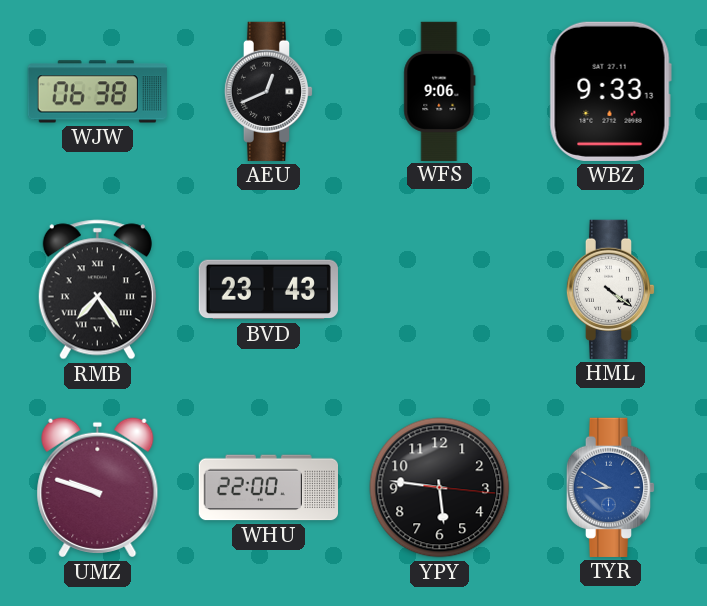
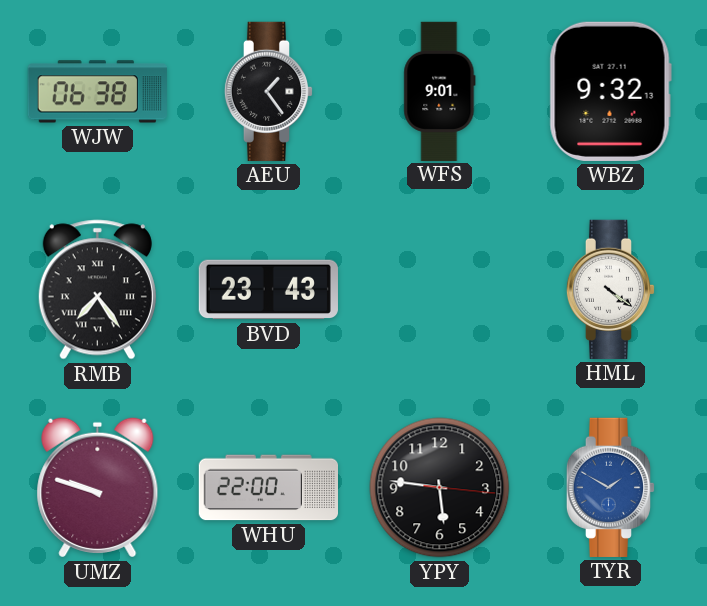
AEU: 12:41 -> 1:24
WFS: 9:06 -> 9:01
WBZ: 9:33 -> 9:32
TYR: 8:50 -> 1:50
